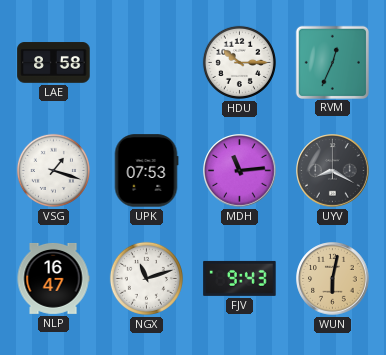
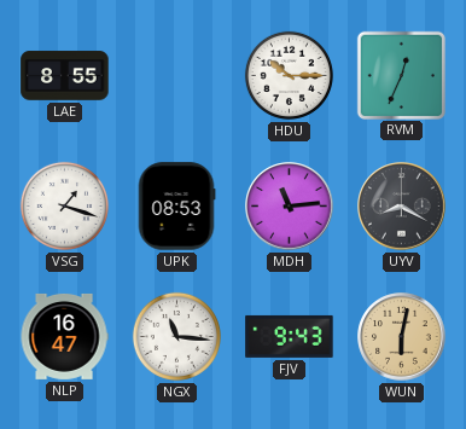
LAE: 8:58 -> 8:55
UPK: 07:53 -> 08:53
NGX: 11:12 -> 11:16
